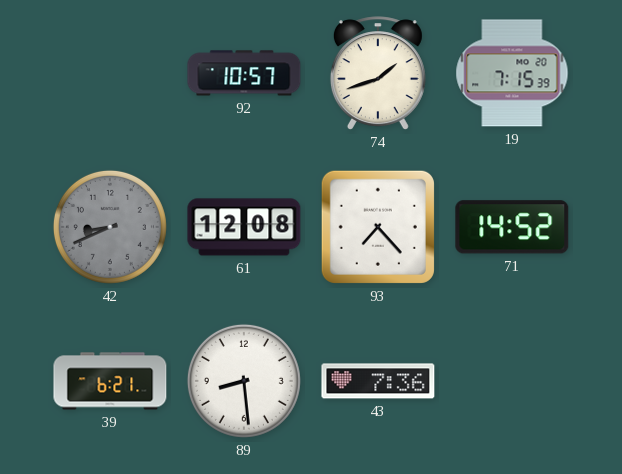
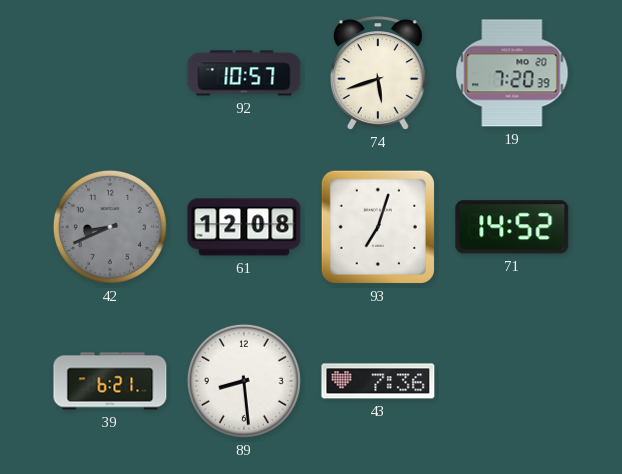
74: 1:42 -> 5:42
19: 7:15 -> 7:20
93: 7:23 -> 7:03
